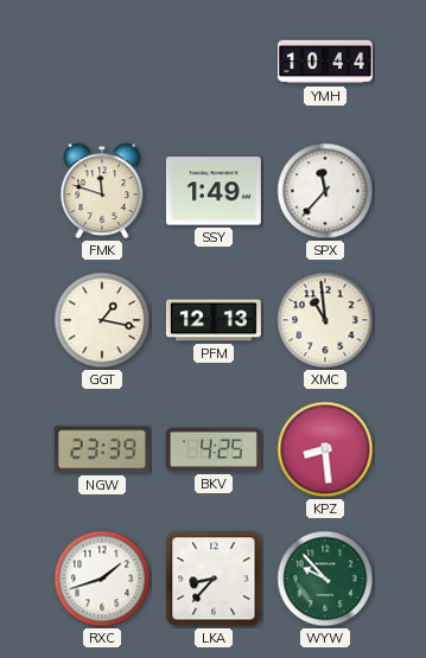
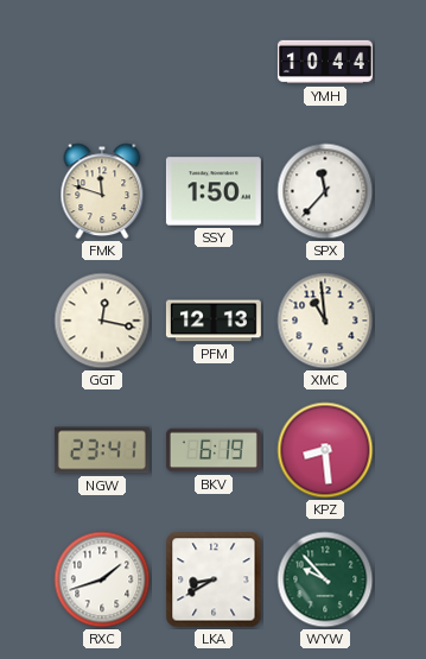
SSY: 1:49 -> 1:50
GGT: 1:17 -> 12:17
NGW: 23:39 -> 23:41
BKV: 4:25 -> 6:19
LKA: 8:37 -> 8:40
